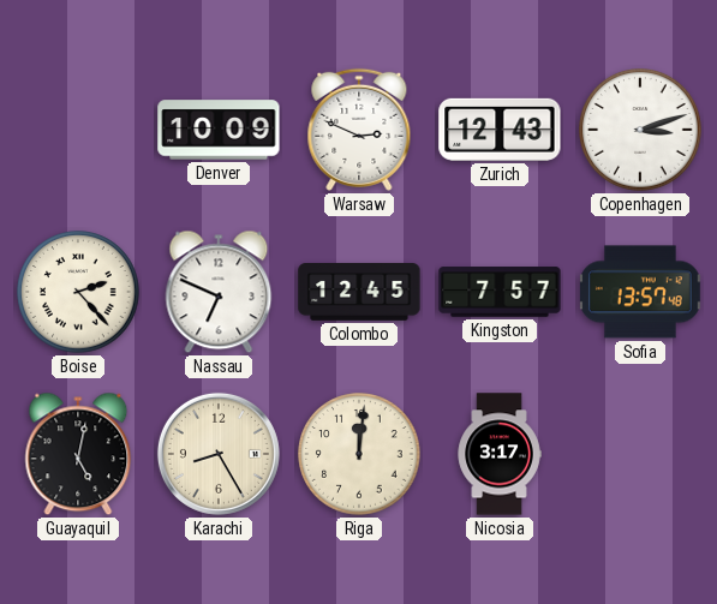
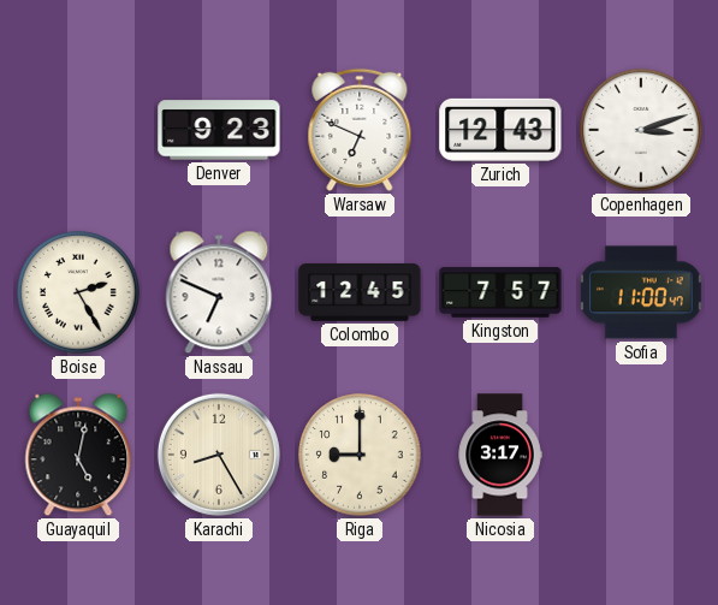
Denver: 10:09 -> 9:23
Warsaw: 2:49 -> 6:49
Boise: 2:23 -> 2:25
Sofia: 13:57 -> 11:00
Riga: 12:01 -> 9:00
